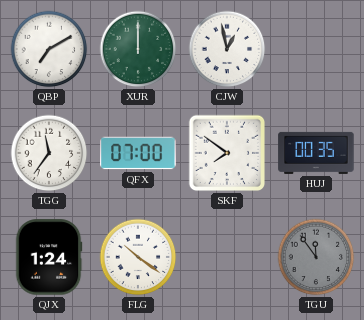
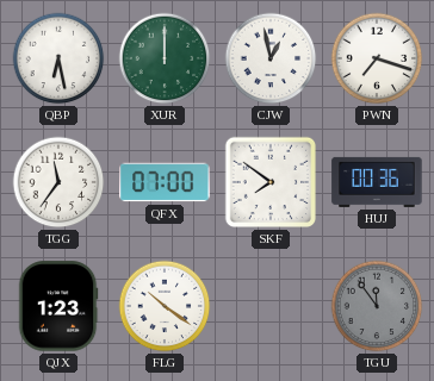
QBP: 7:10 -> 6:28
PWN: none -> 7:18
HUJ: 00:35 -> 00:36
QJX: 1:24 -> 1:23
